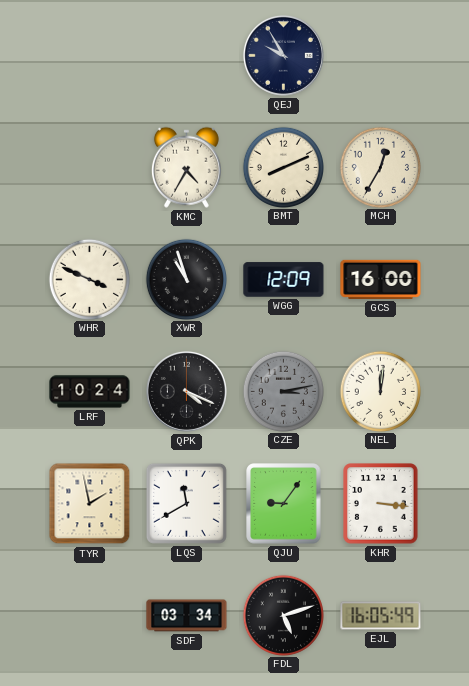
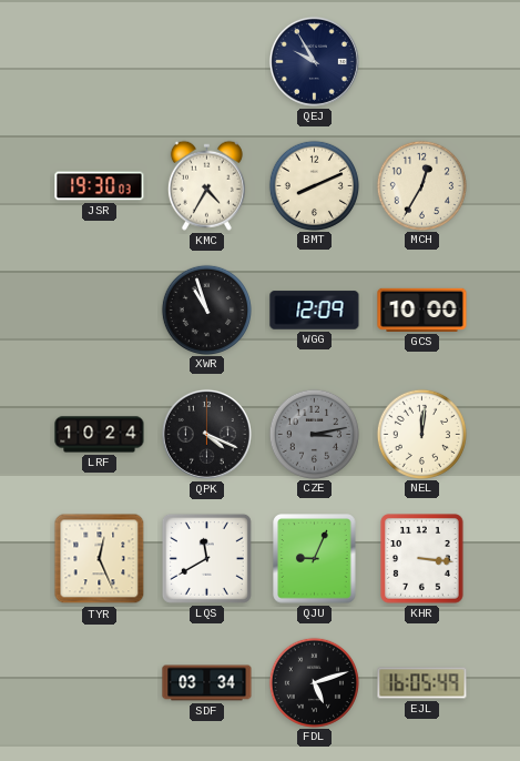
JSR: none -> 19:30
WHR: 3:49 -> none
GCS: 16:00 -> 10:00
TYR: 1:58 -> 12:26
QJU: 9:06 -> 9:04
